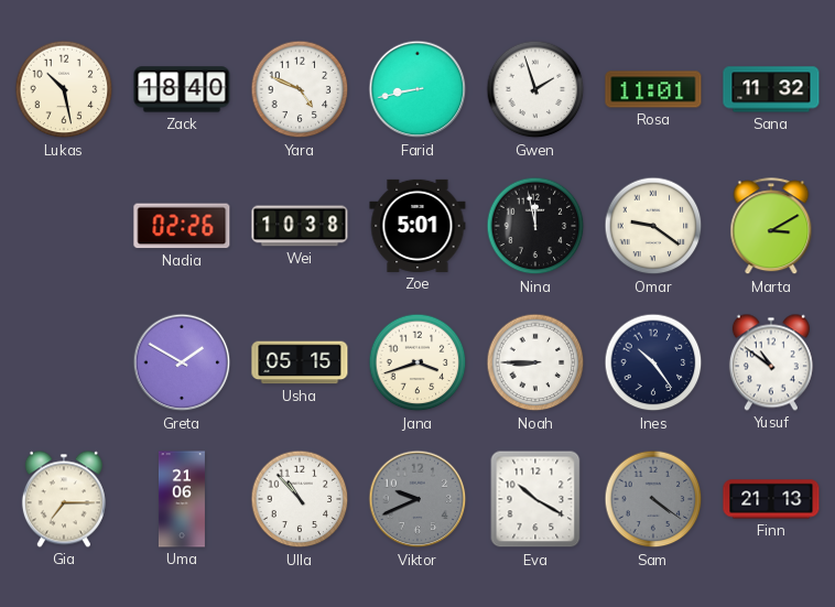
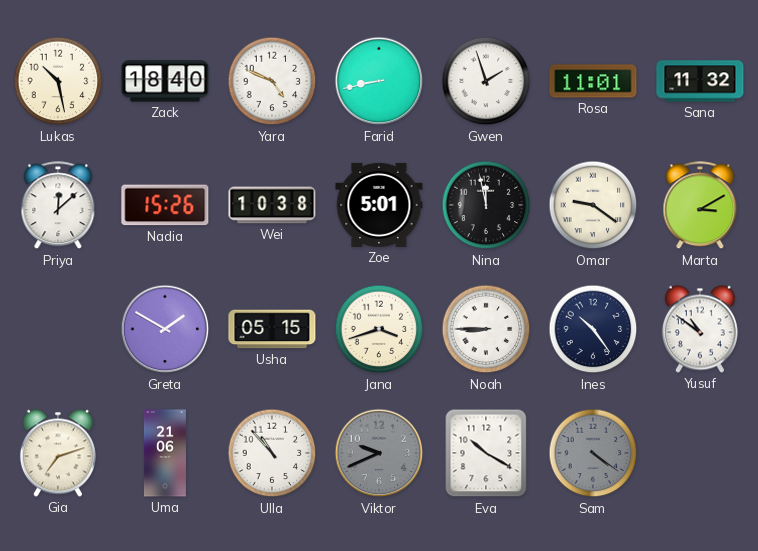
Priya: none -> 12:08
Nadia: 02:26 -> 15:26
Gia: 7:15 -> 7:12
Finn: 21:13 -> none
